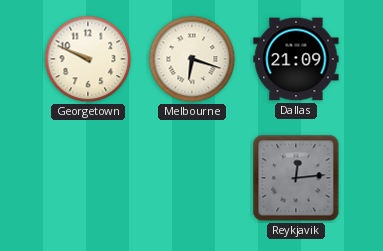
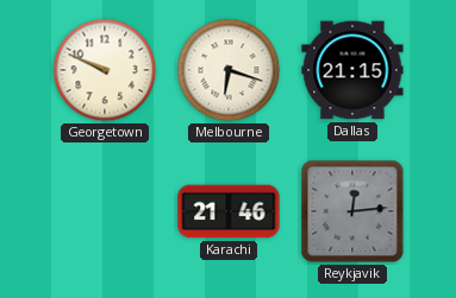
Dallas: 21:09 -> 21:15
Karachi: none -> 21:46
